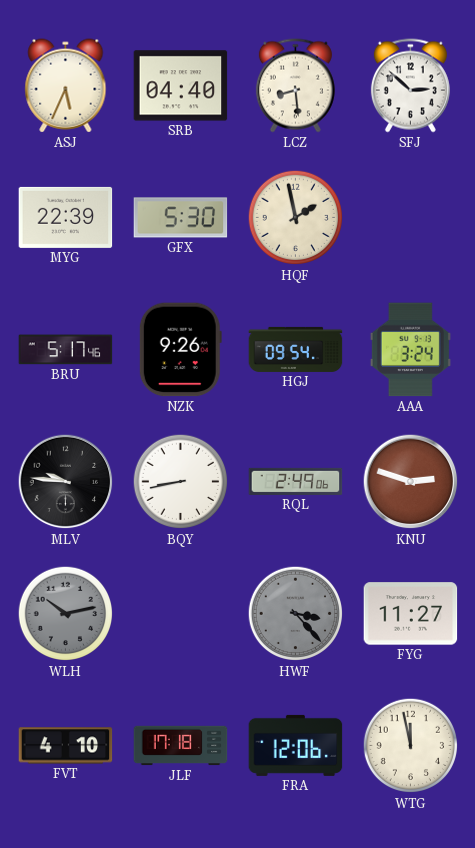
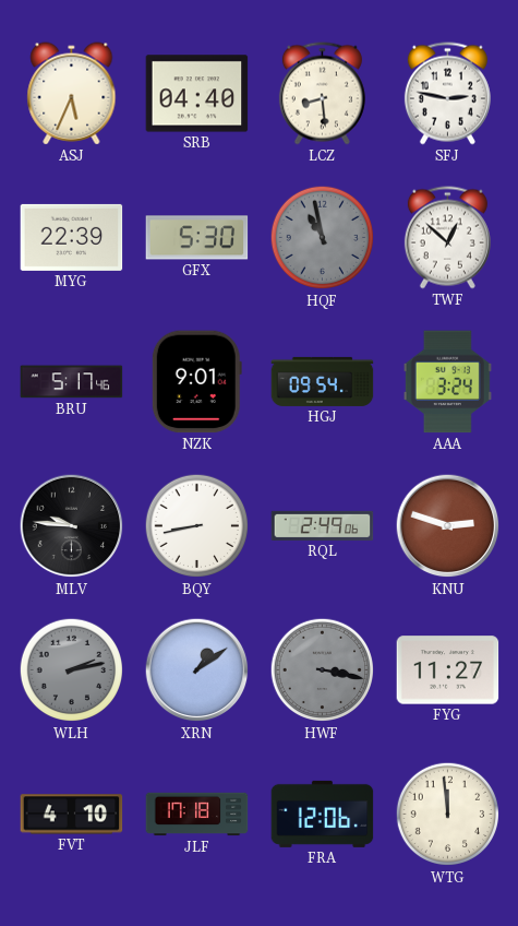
SFJ: 2:52 -> 2:47
HQF: 1:58 -> 10:58
HQF dial: cream -> grey
TWF: none -> 12:52
NZK: 9:26 -> 9:01
WLH: 10:13 -> 2:13
XRN: none -> 1:09
HWF: 3:23 -> 3:17
WTG: 11:58 -> 11:59
